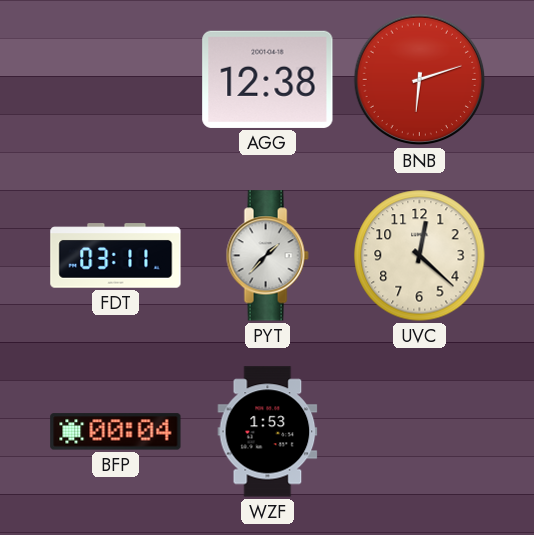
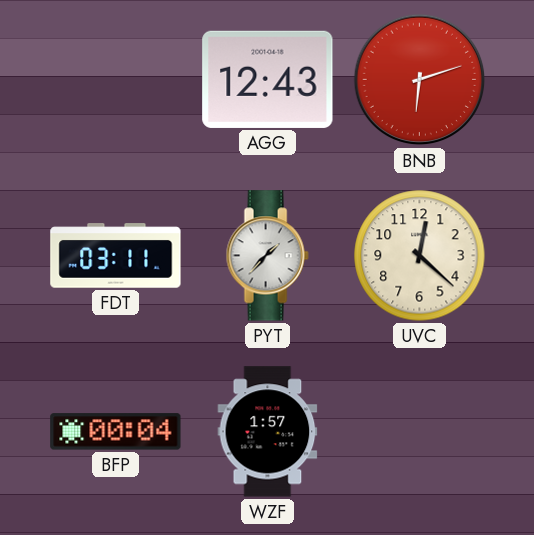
AGG: 12:38 -> 12:43
WZF: 1:53 -> 1:57
